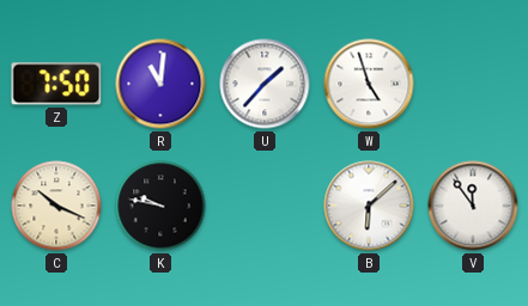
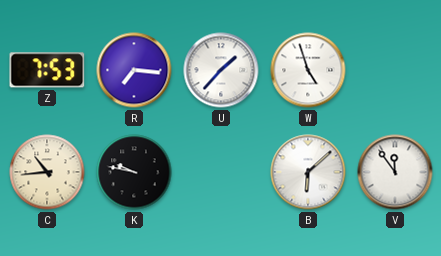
Z: 7:50 -> 7:53
R: 11:01 -> 7:16
C: 10:19 -> 10:44
